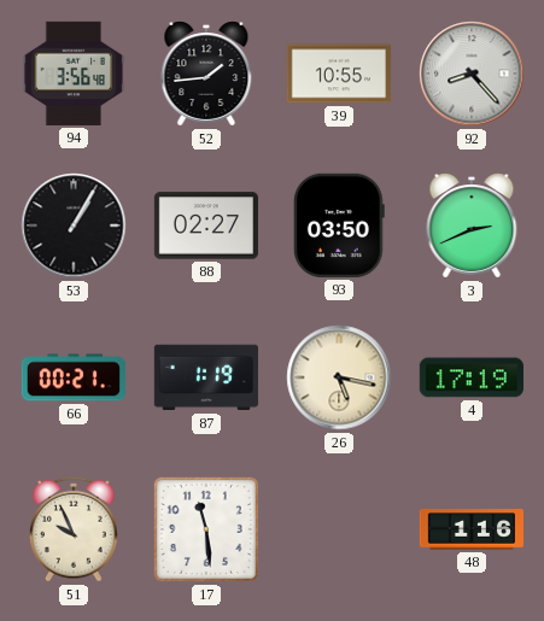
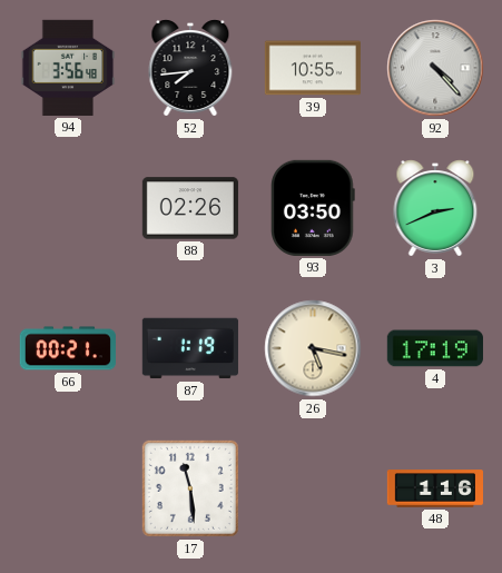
52: 1:44 -> 7:44
92: 8:23 -> 4:23
53: 1:05 -> none
88: 02:27 -> 02:26
51: 9:56 -> none
